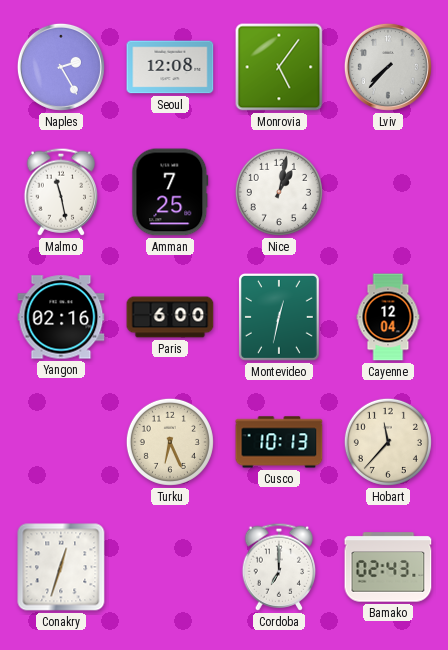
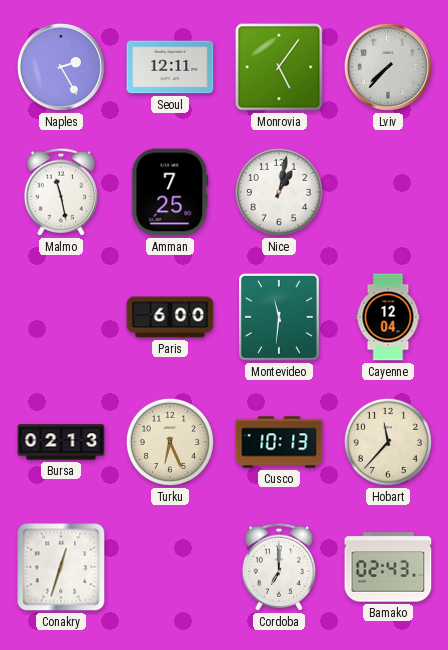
Seoul: 12:08 -> 12:11
Yangon: 02:16 -> none
Montevideo: 12:32 -> 11:31
Bursa: none -> 02:13
